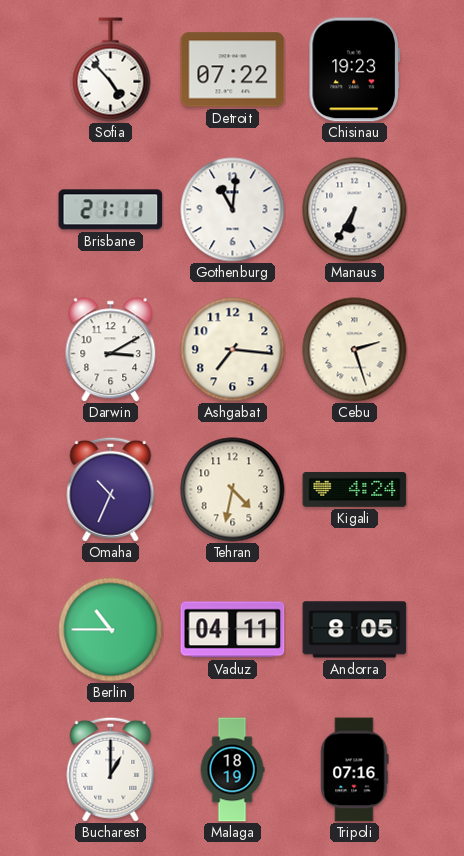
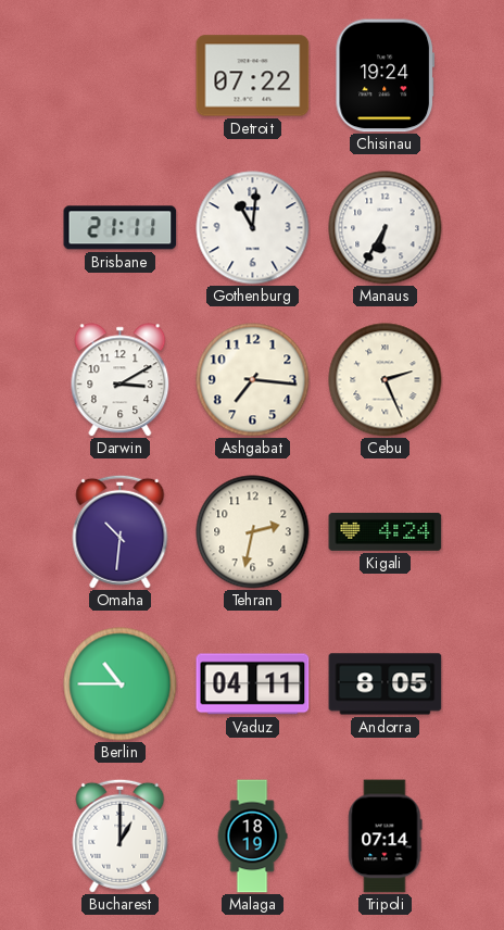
Sofia: 4:53 -> none
Chisinau: 19:23 -> 19:24
Cebu: 2:27 -> 2:26
Omaha: 10:34 -> 10:31
Tehran: 4:32 -> 2:32
Tripoli: 07:16 -> 07:14
